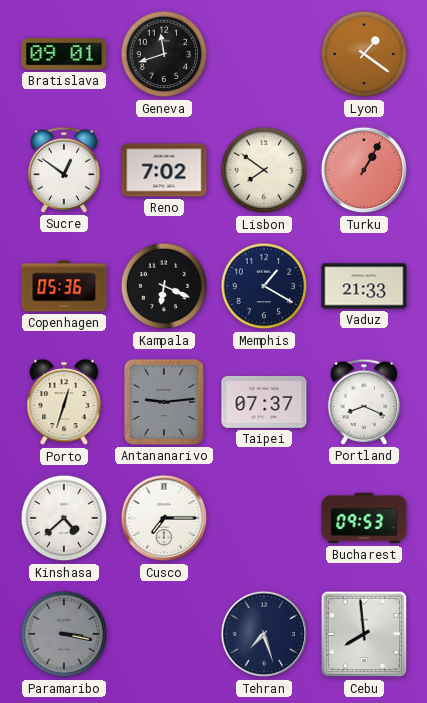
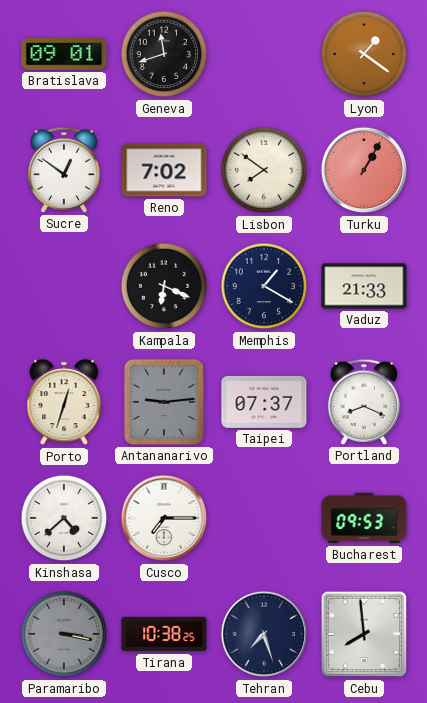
Copenhagen: 05:36 -> none
Tirana: none -> 10:38
